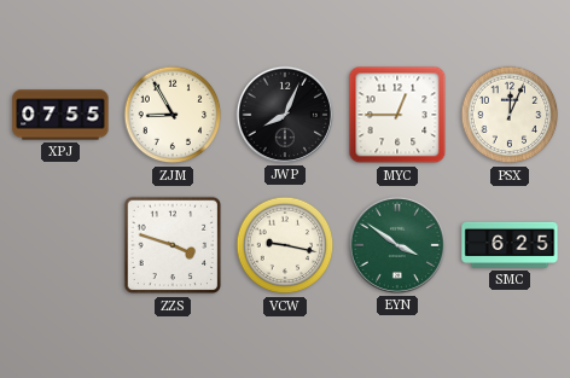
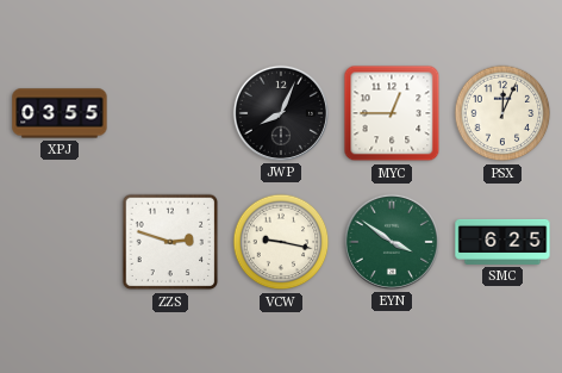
XPJ: 07:55 -> 03:55
ZJM: 8:55 -> none
ZZS: 3:48 -> 2:48
